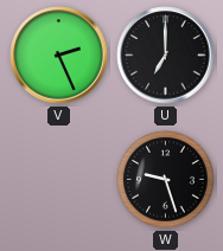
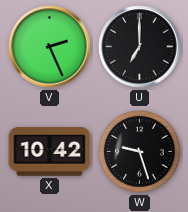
X: none -> 10:42
